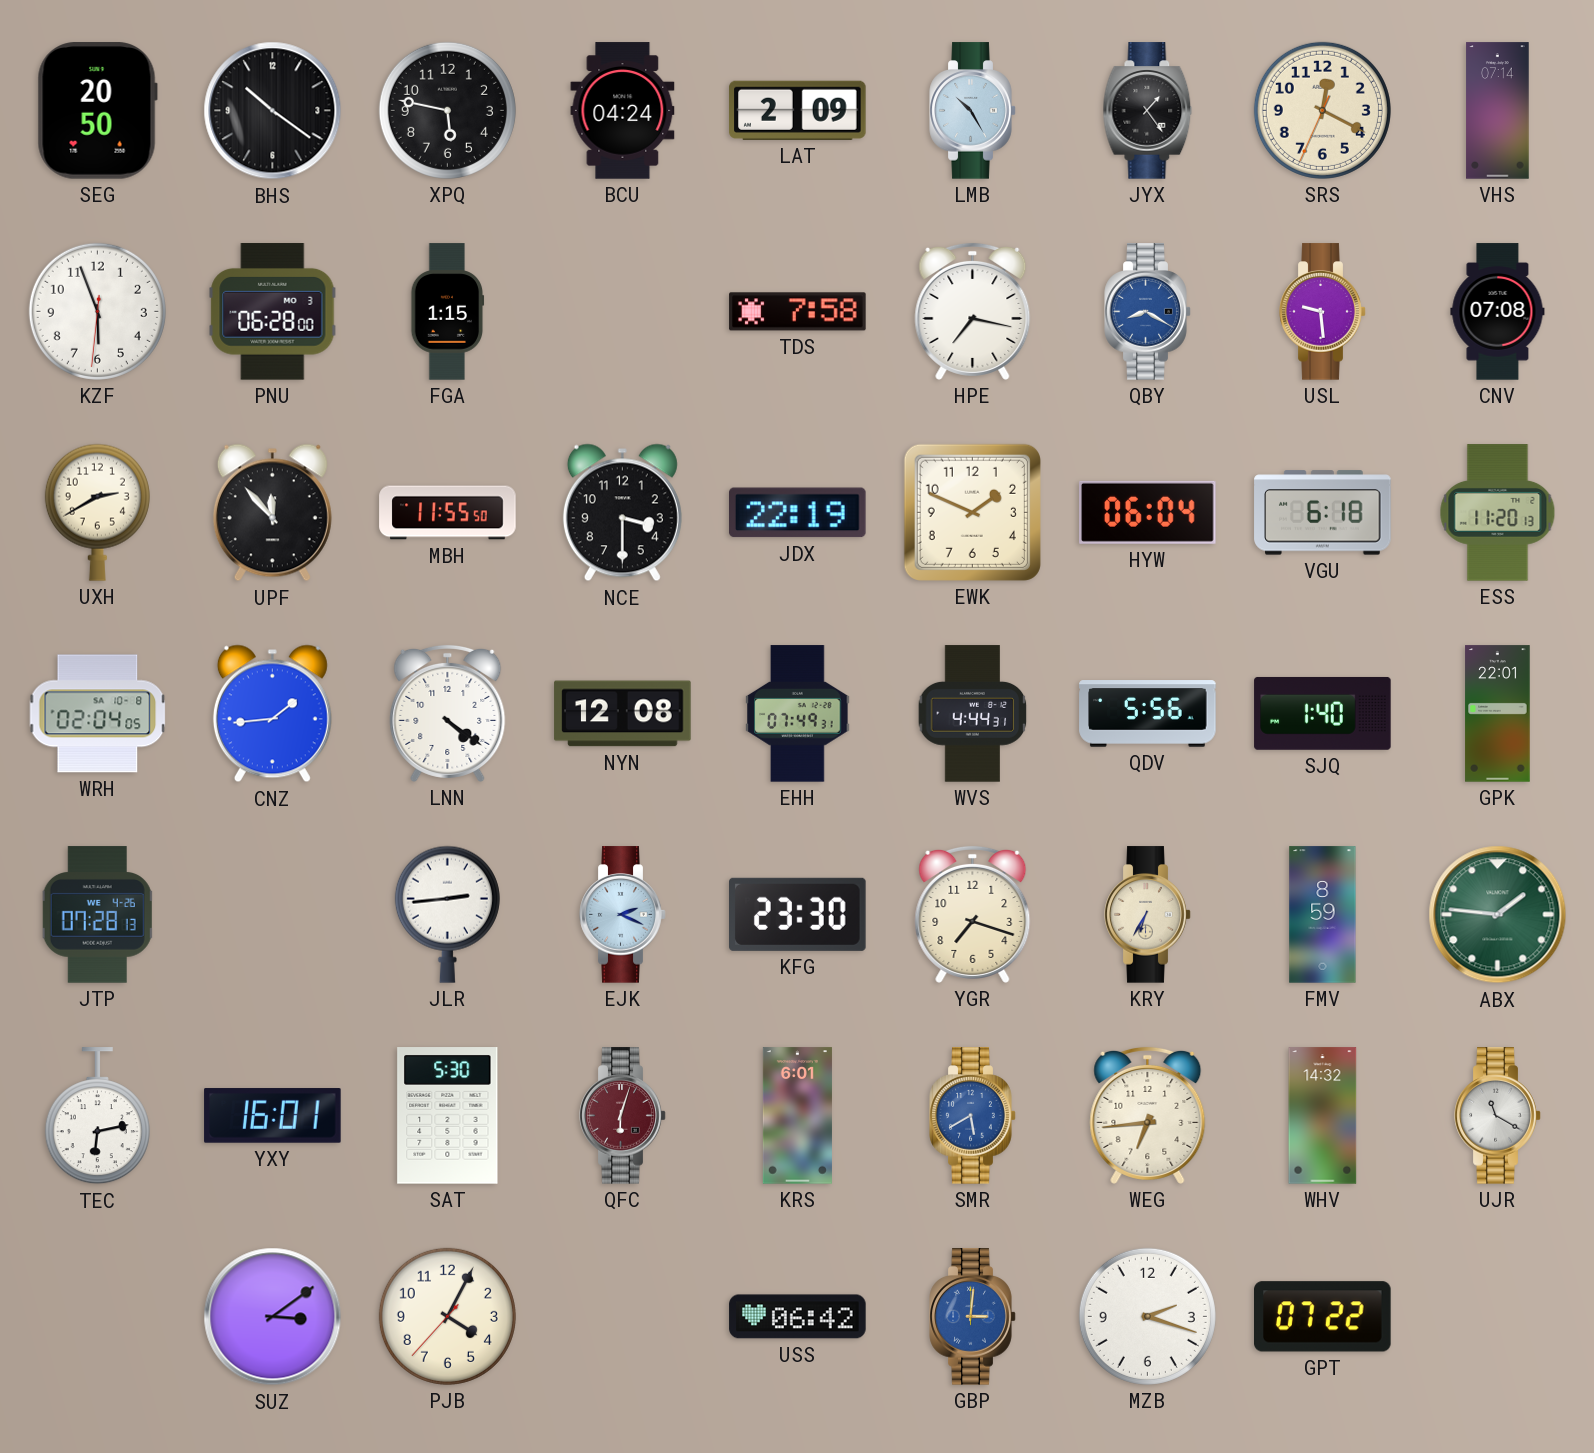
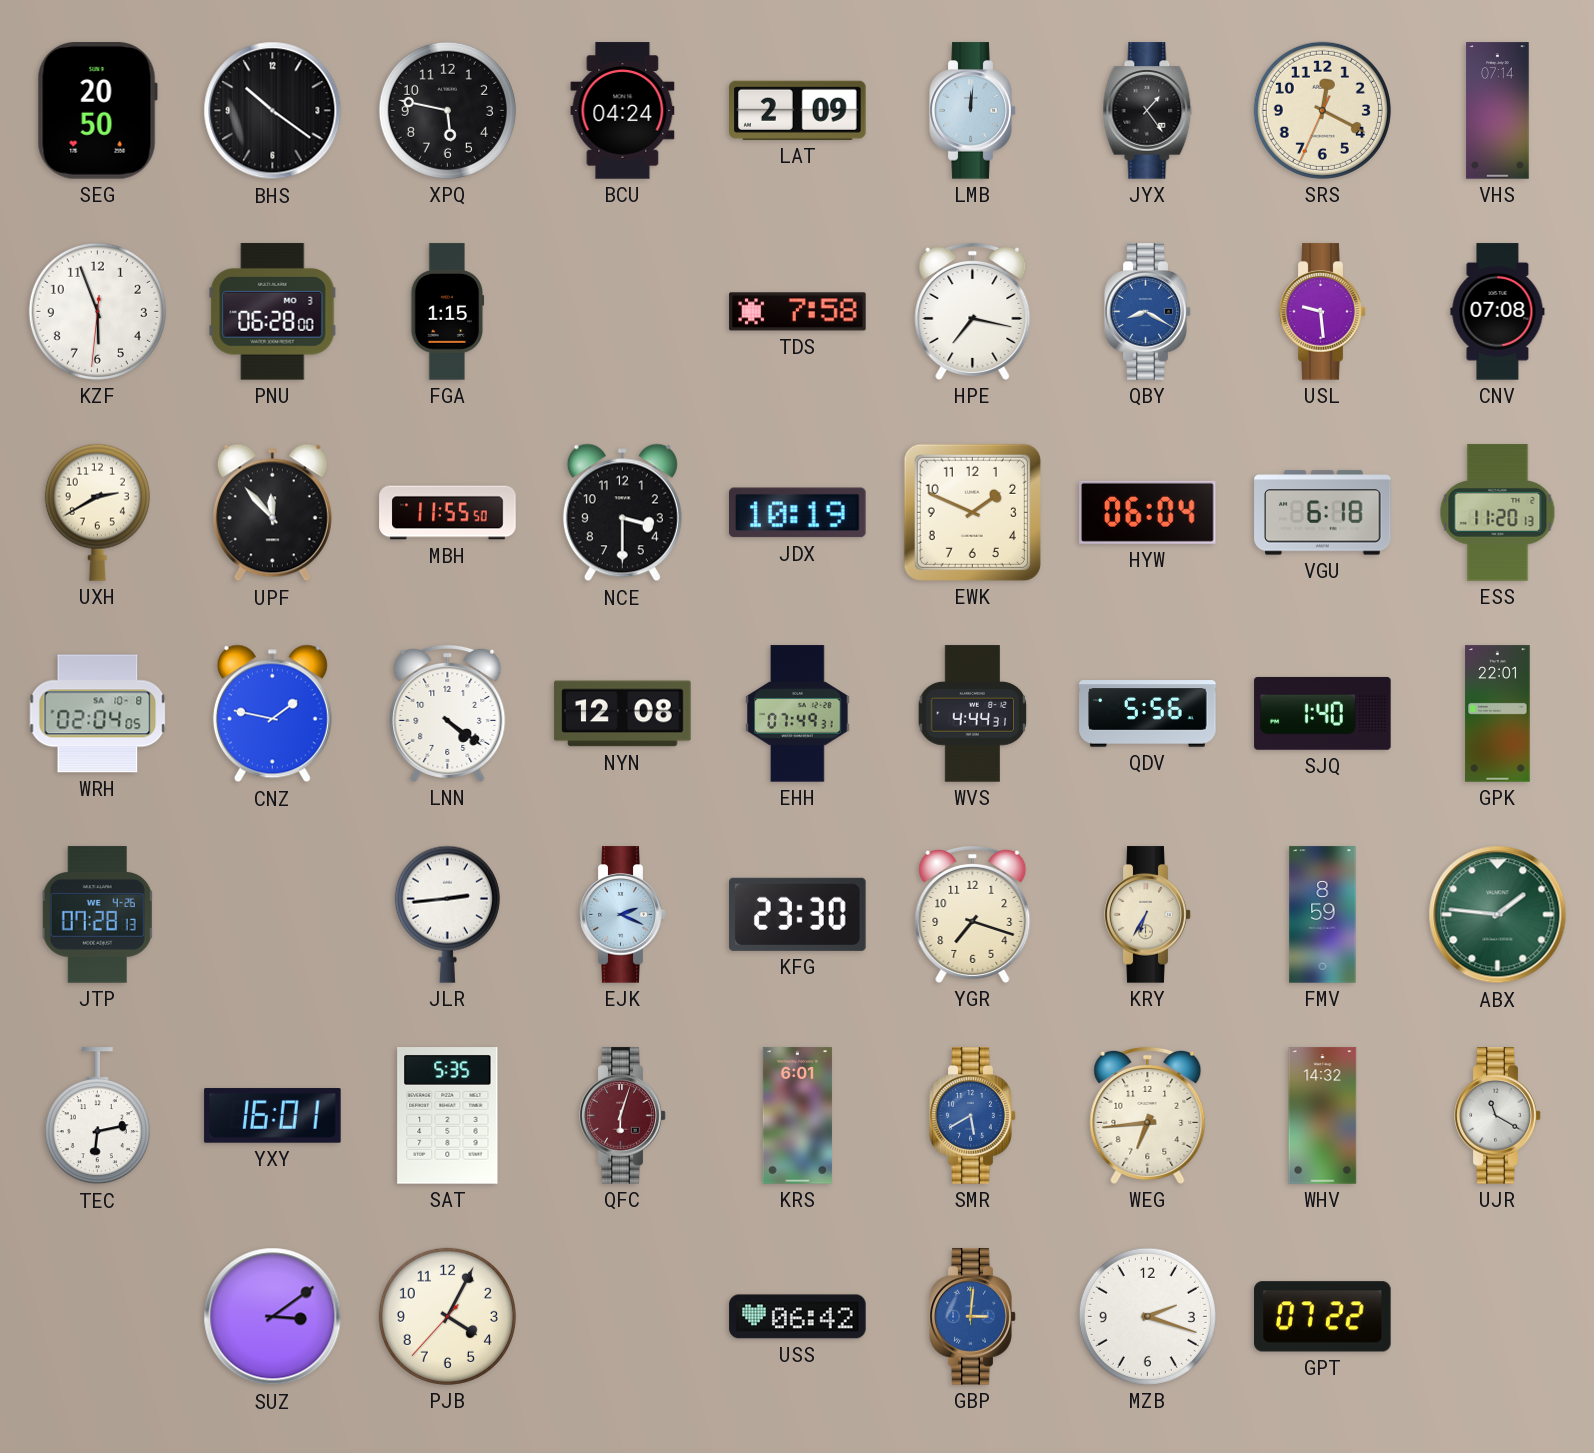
LMB: 10:25 -> 12:01
JDX: 22:19 -> 10:19
CNZ: 1:44 -> 1:47
SAT: 5:30 -> 5:35
